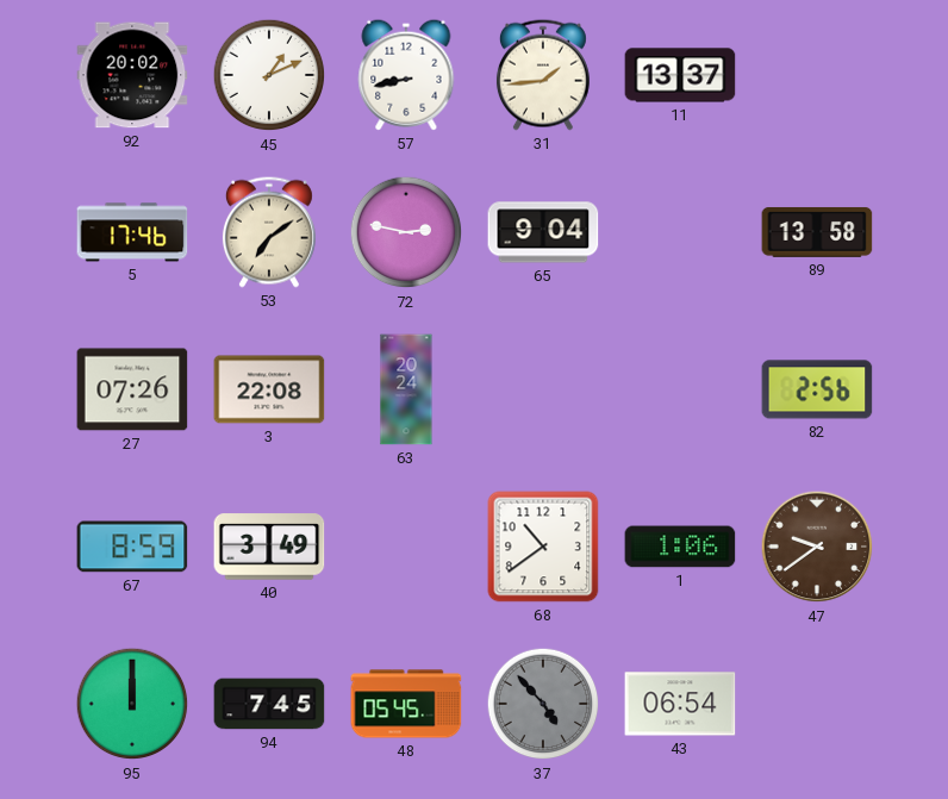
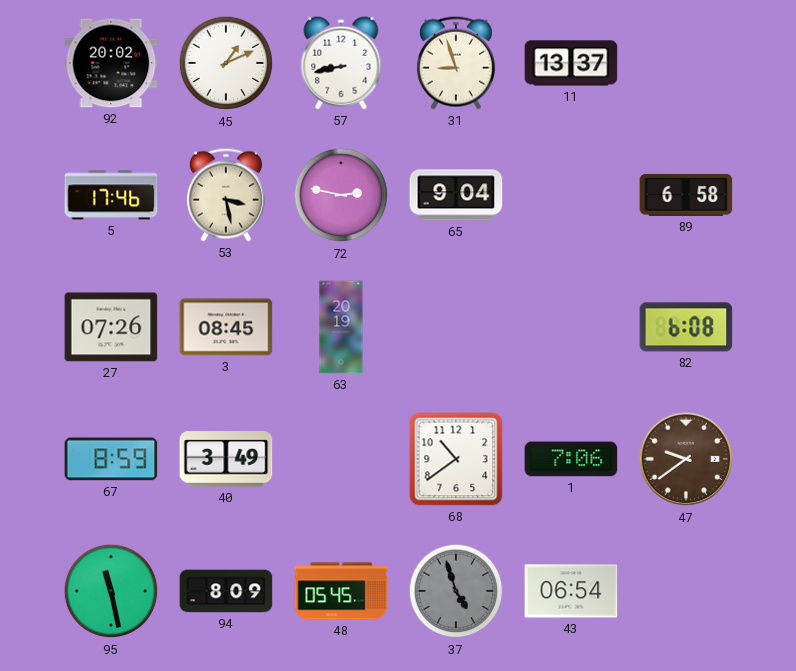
31: 1:44 -> 8:57
53: 7:09 -> 3:28
89: 13:58 -> 6:58
3: 22:08 -> 08:45
63: 20:24 -> 20:19
82: 2:56 -> 6:08
1: 1:06 -> 7:06
95: 12:00 -> 11:28
94: 7:45 -> 8:09
37: 4:53 -> 4:57
